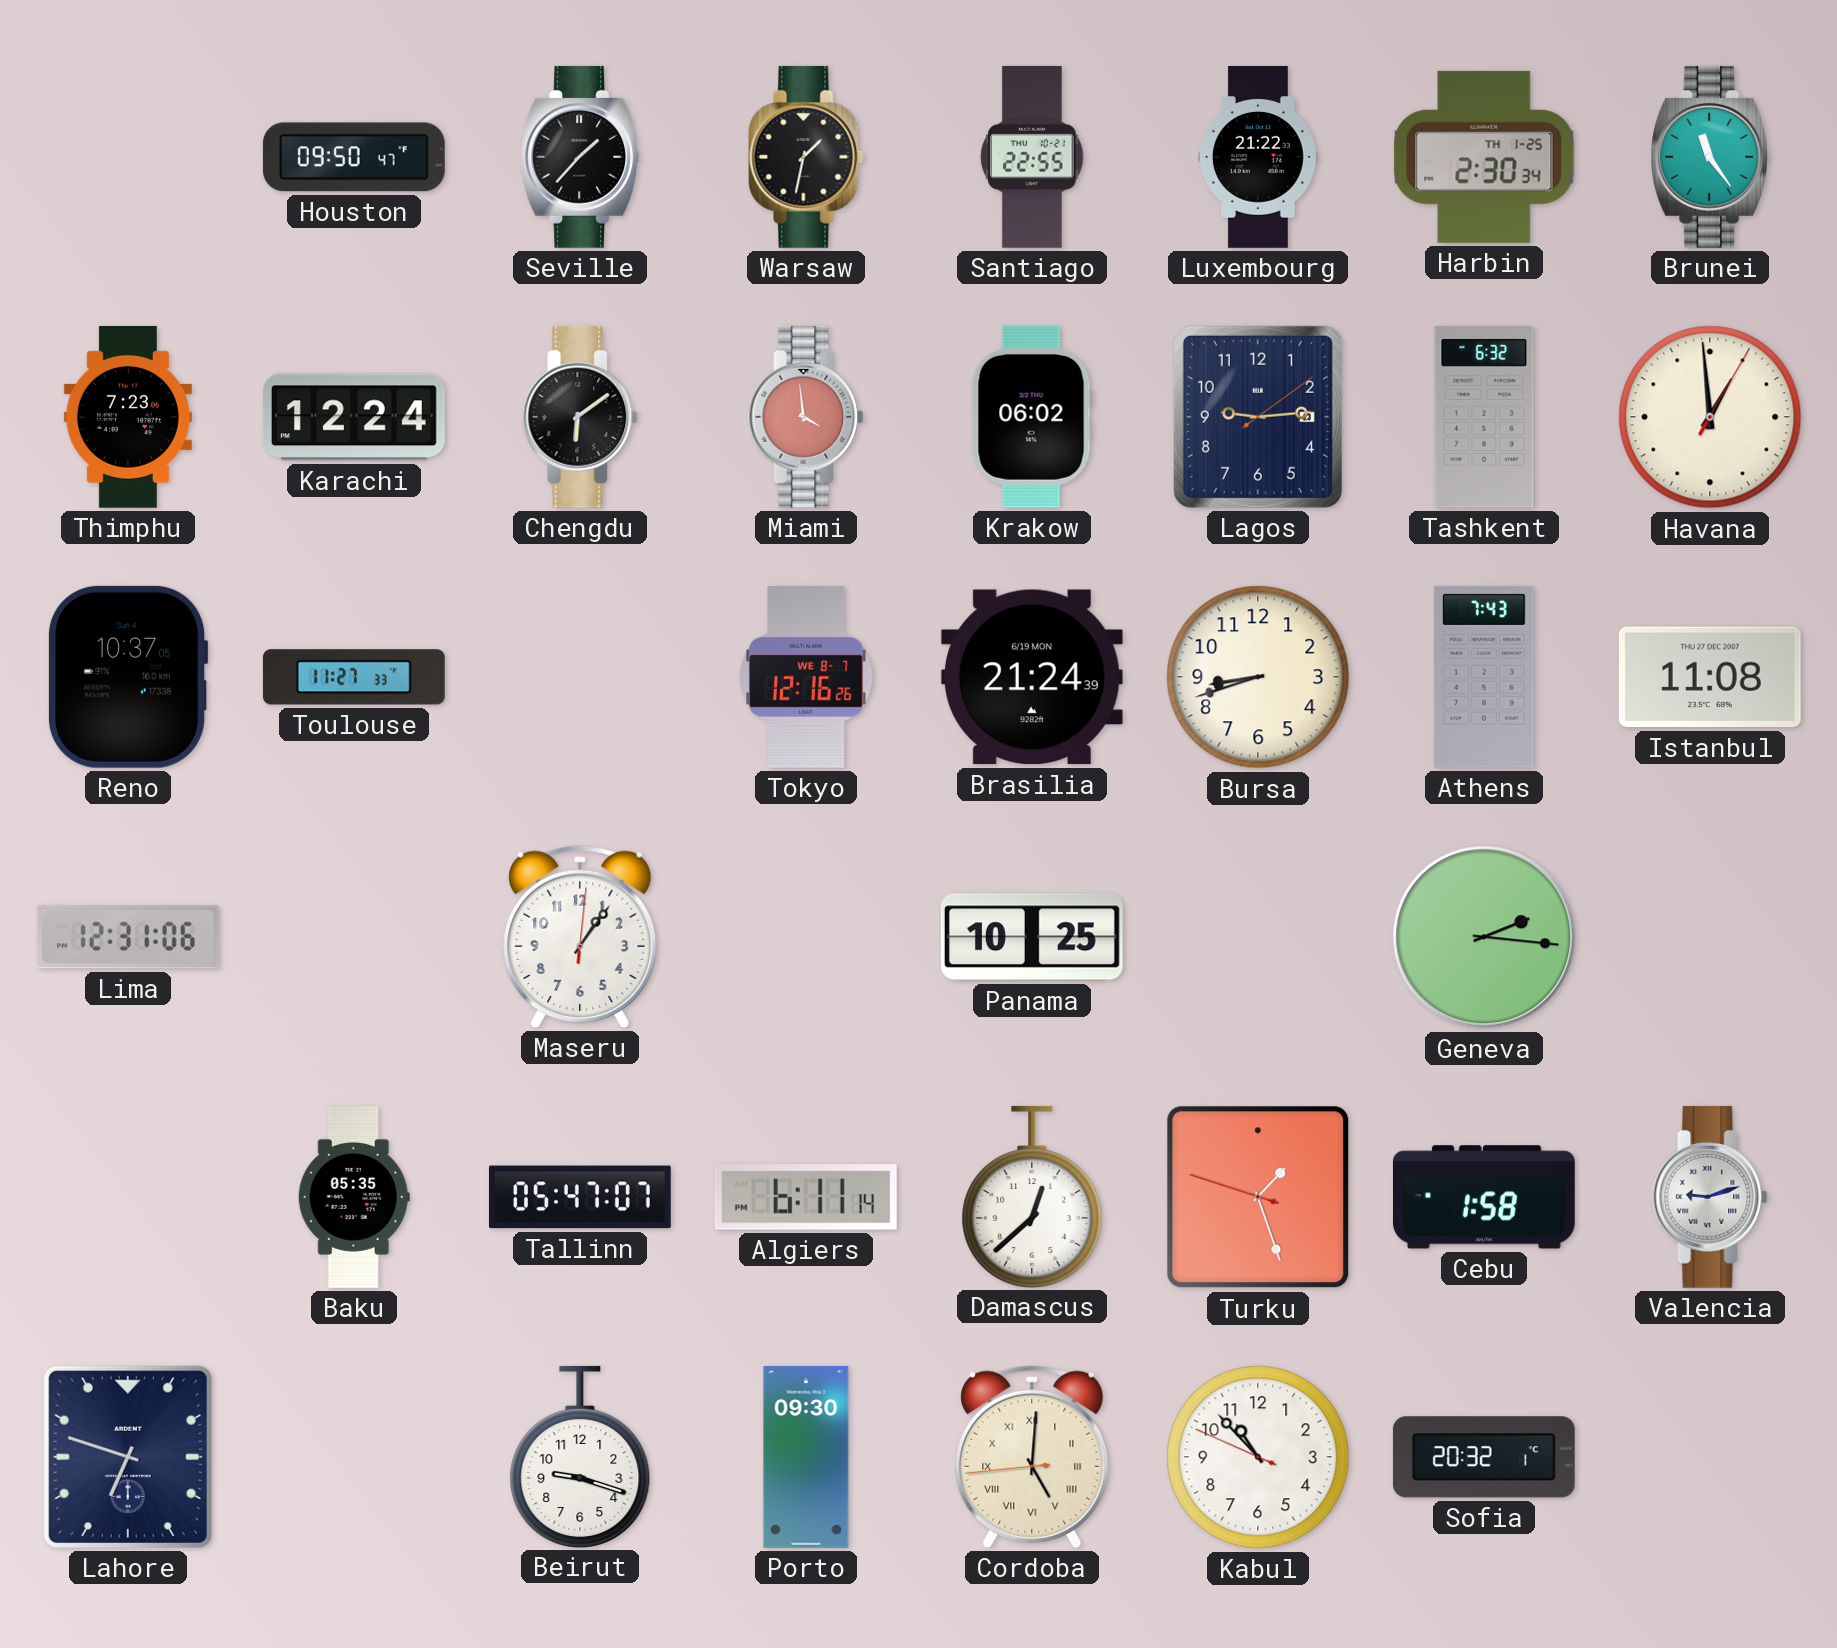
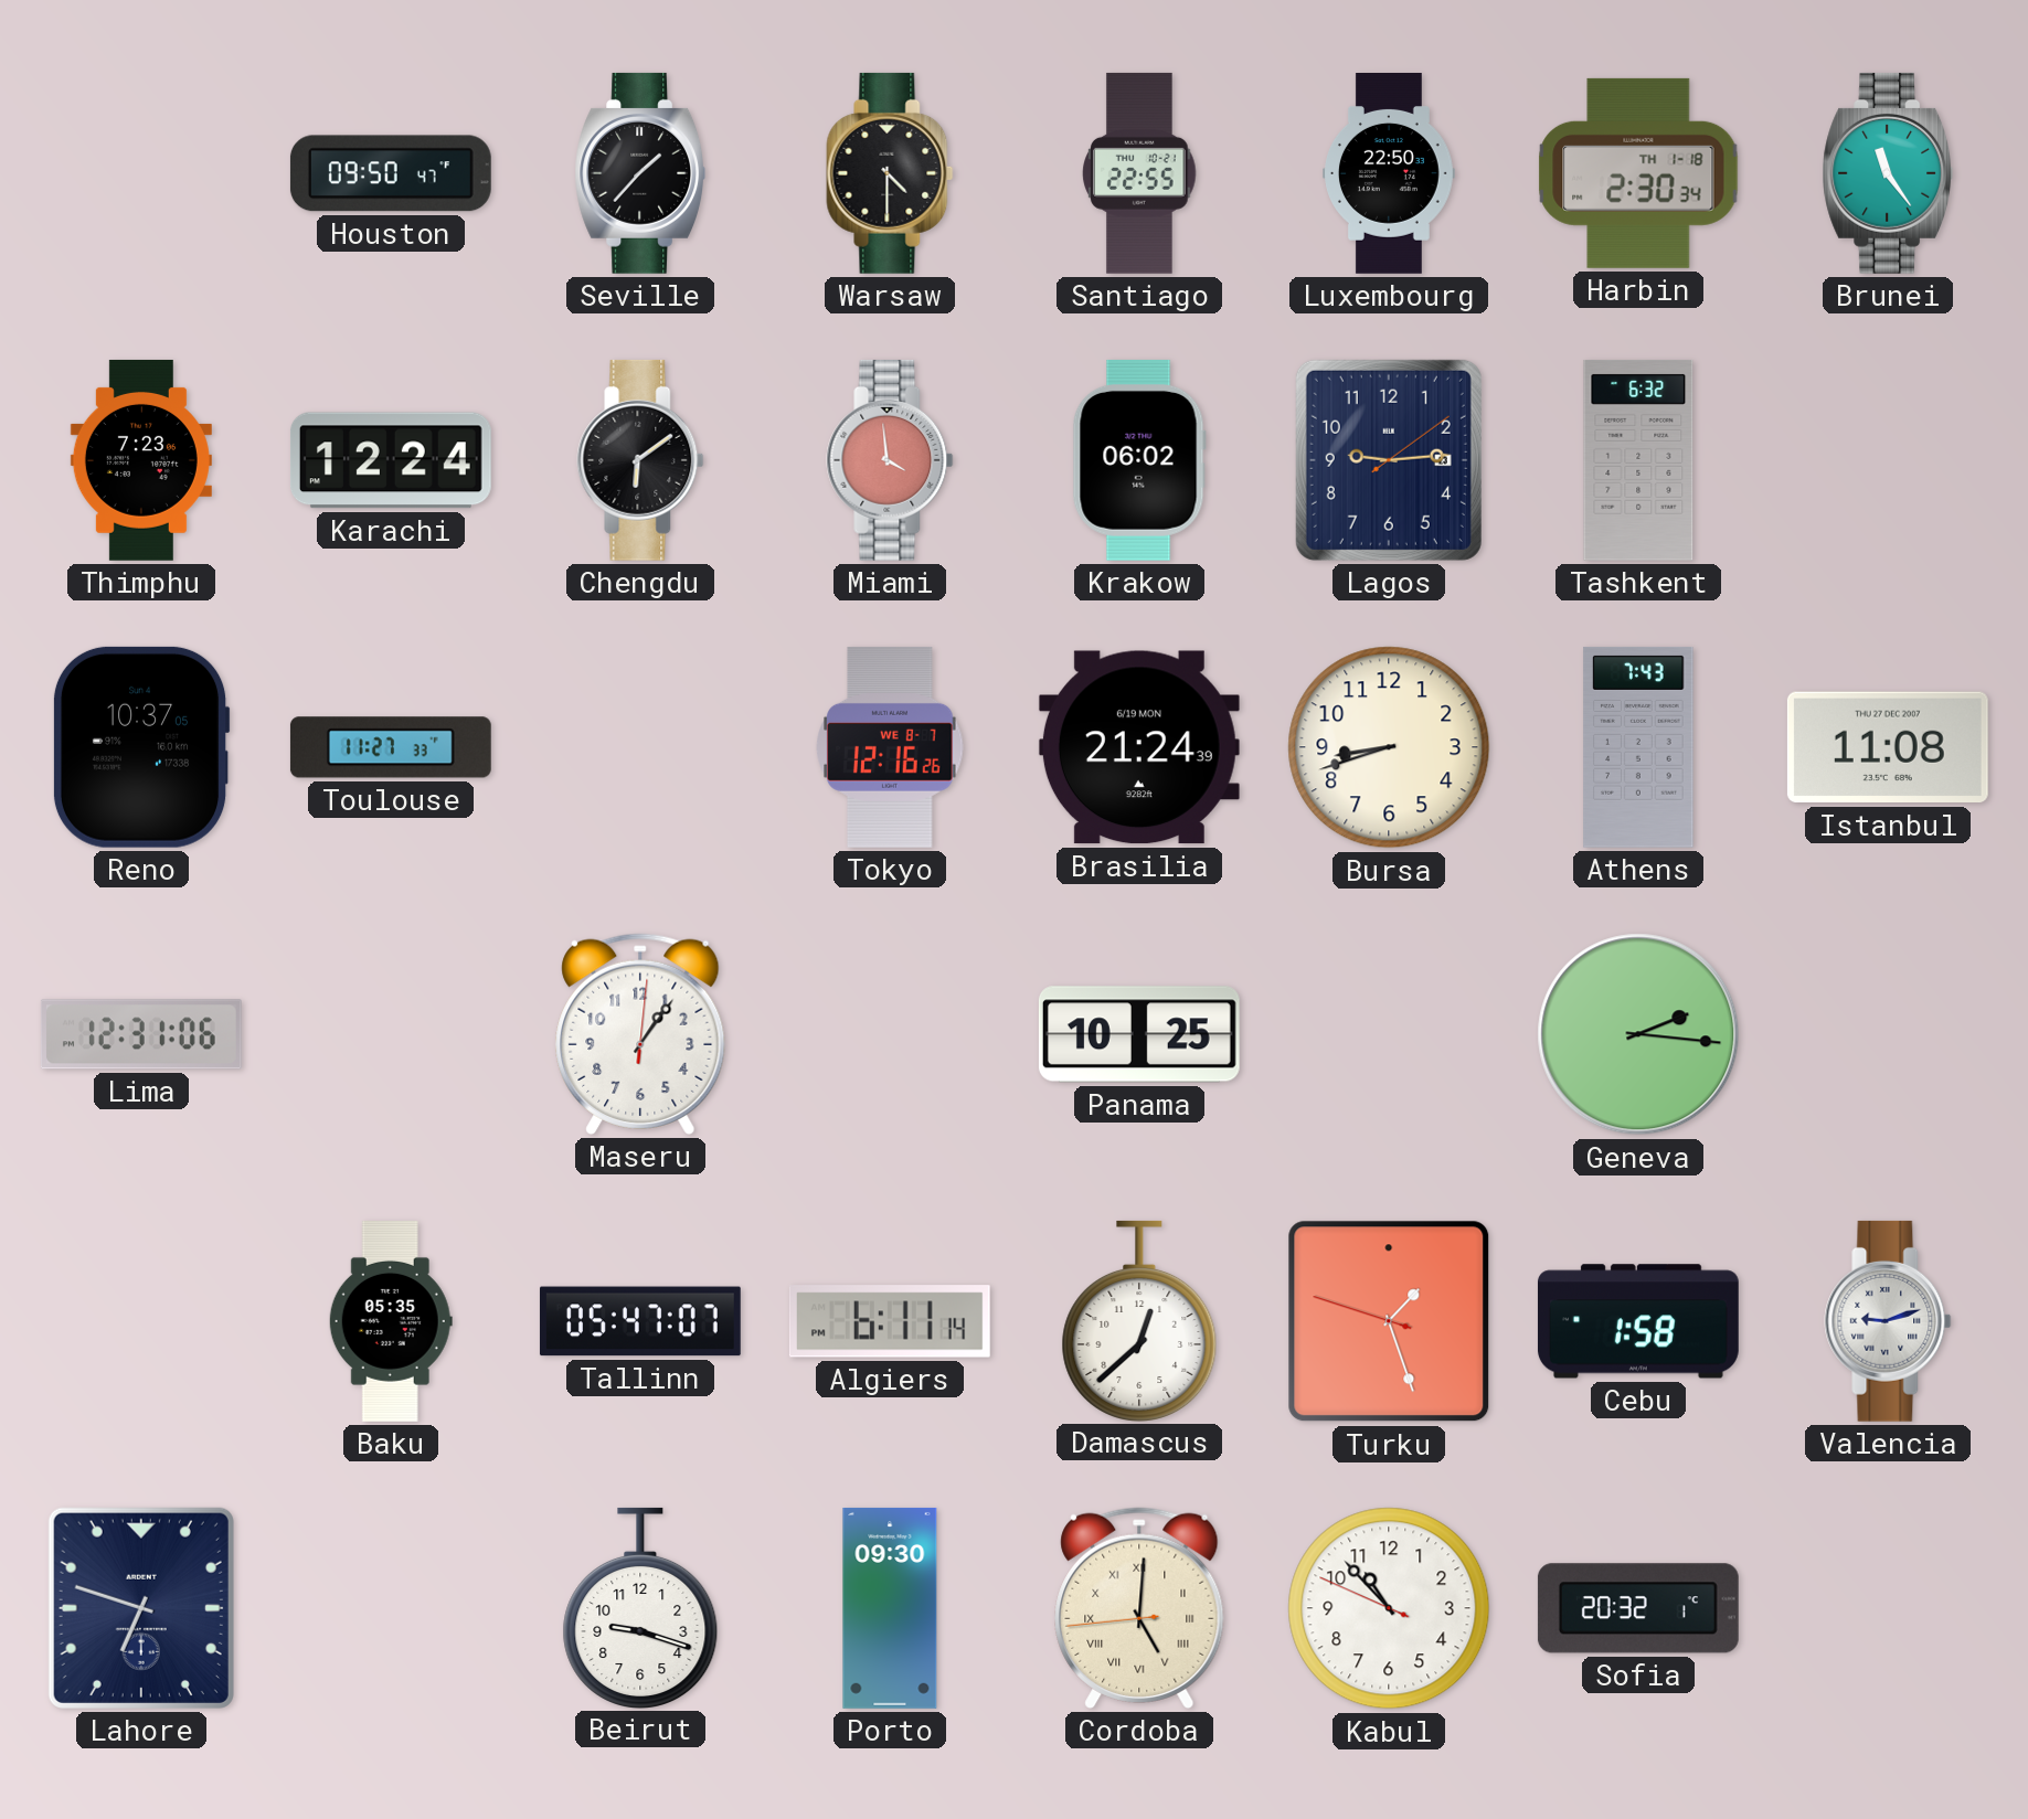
Warsaw: 1:32 -> 4:30
Luxembourg: 21:22 -> 22:50
Harbin date: TH 1-25 -> TH 1-18
Havana: 12:59 -> none
